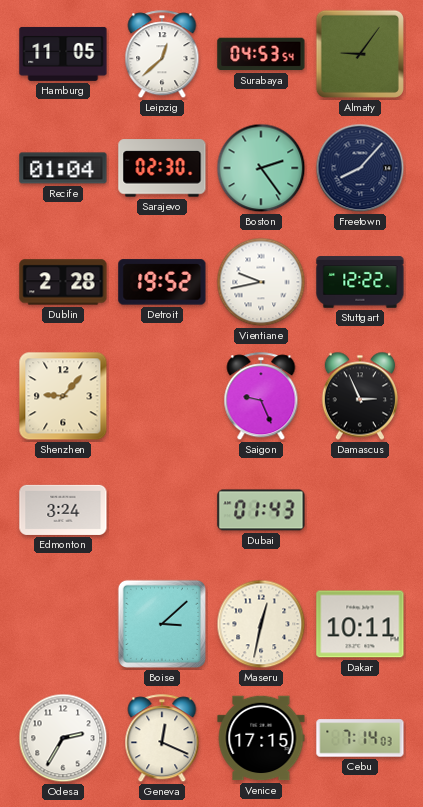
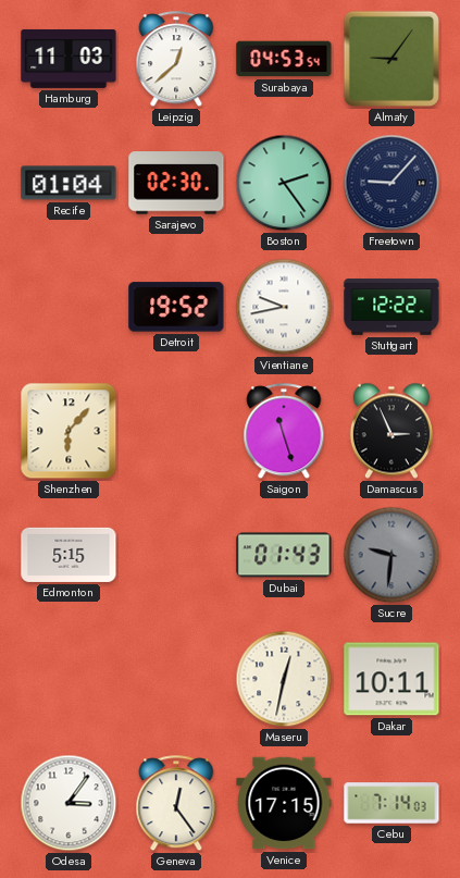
Hamburg: 11:05 -> 11:03
Freetown: 8:07 -> 9:07
Dublin: 2:28 -> none
Shenzhen: 9:07 -> 6:07
Saigon: 9:26 -> 11:27
Edmonton: 3:24 -> 5:15
Sucre: none -> 9:31
Boise: 3:08 -> none
Odesa: 2:35 -> 3:06
Geneva: 12:19 -> 12:24
